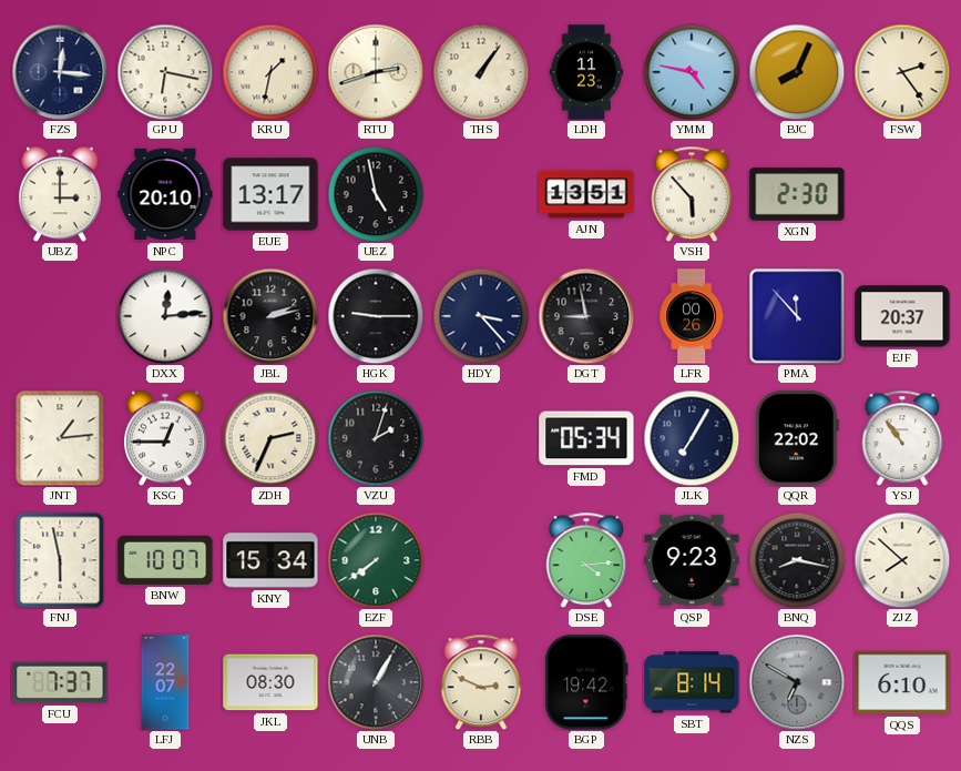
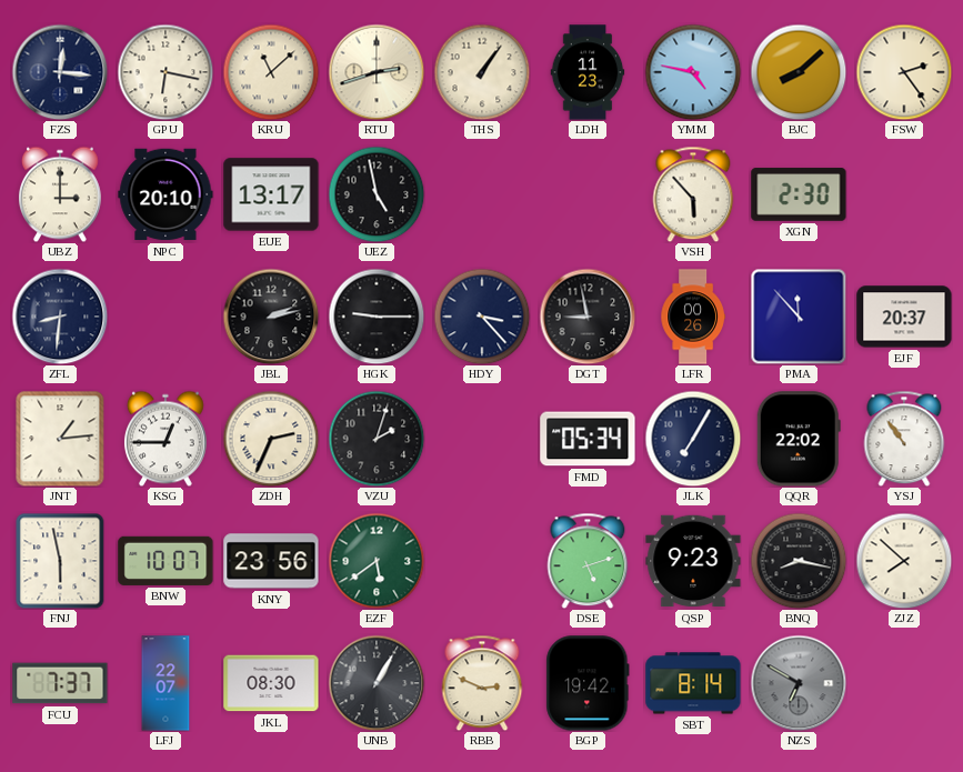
KRU: 1:32 -> 11:08
BJC: 8:04 -> 8:08
AJN: 13:51 -> none
ZFL: none -> 8:31
DXX: 12:14 -> none
KNY: 15:34 -> 23:56
EZF: 7:39 -> 5:39
DSE: 4:14 -> 5:12
QQS: 6:10 -> none
